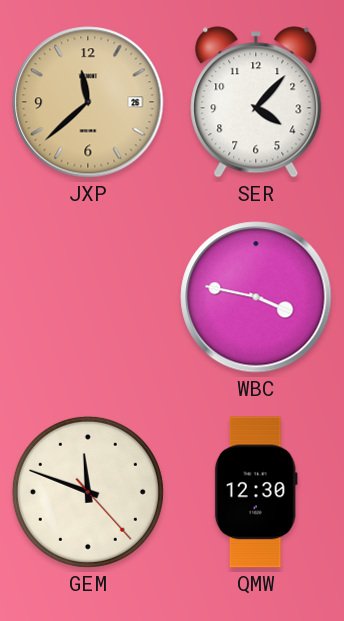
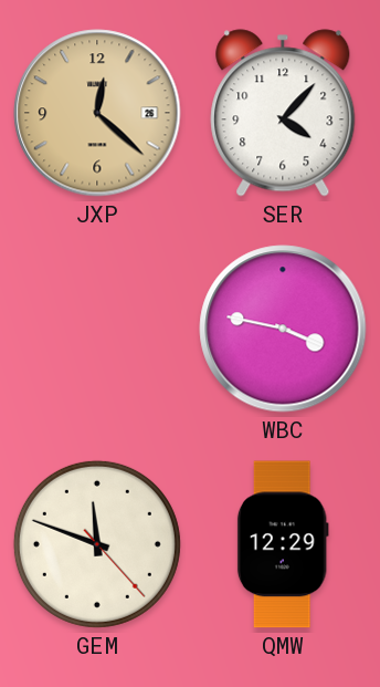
JXP: 11:38 -> 12:22
QMW: 12:30 -> 12:29
